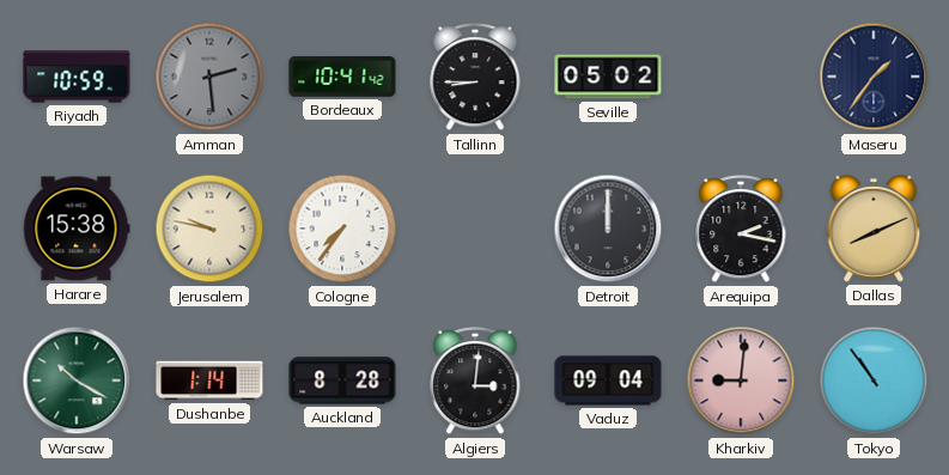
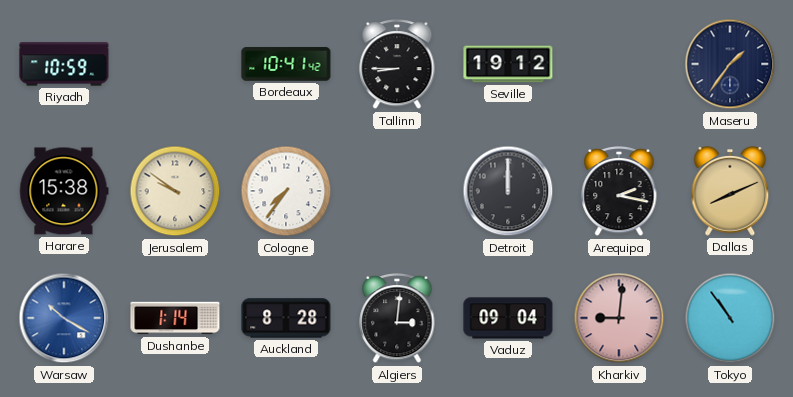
Amman: 2:29 -> none
Seville: 05:02 -> 19:12
Jerusalem: 9:47 -> 9:51
Warsaw dial: green -> blue
